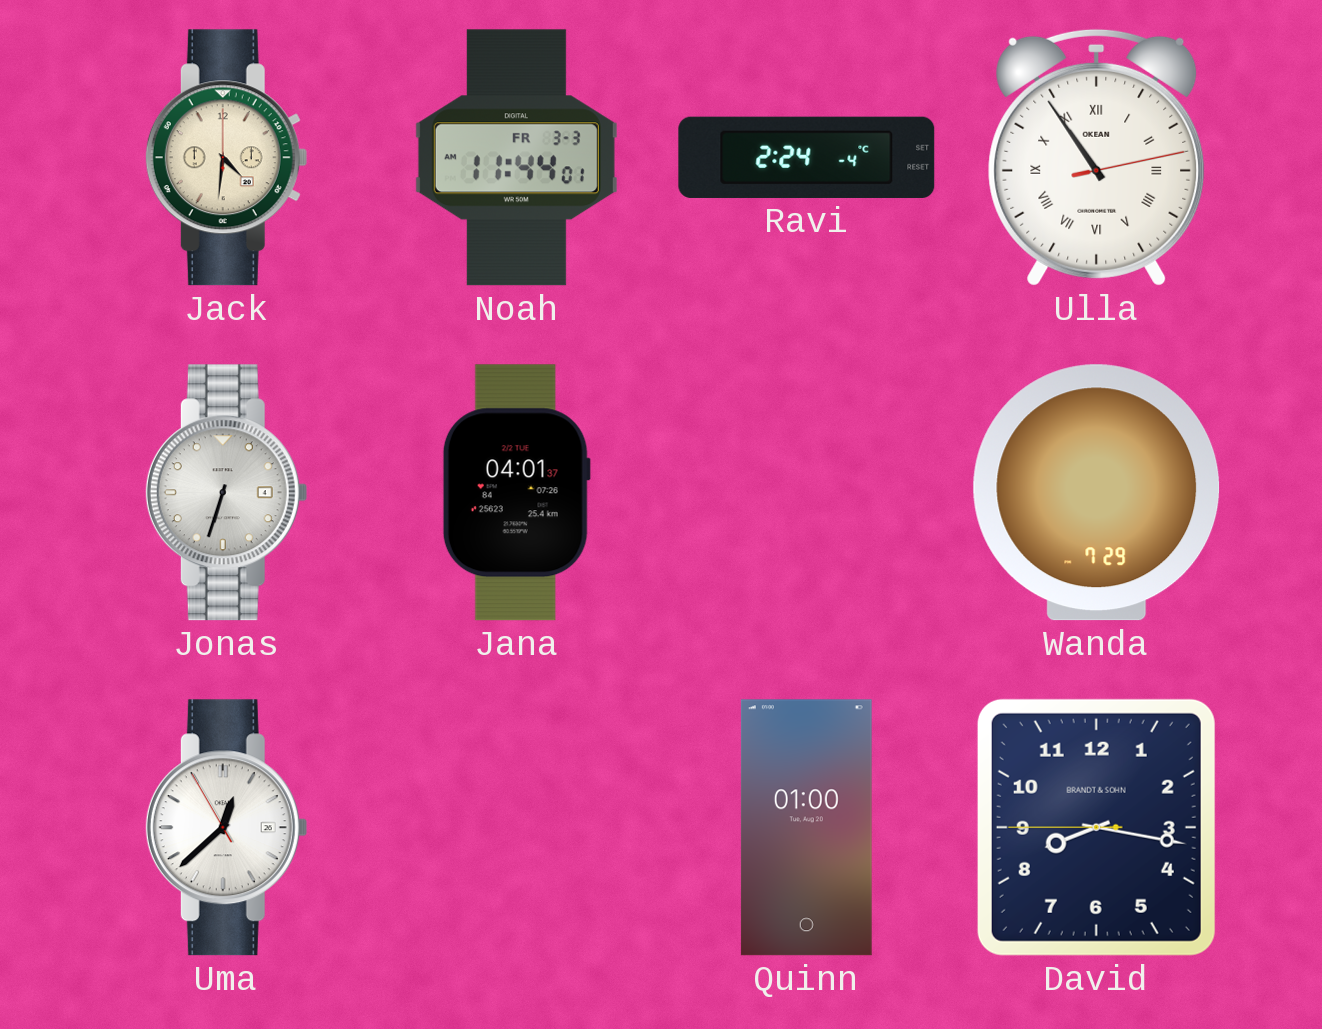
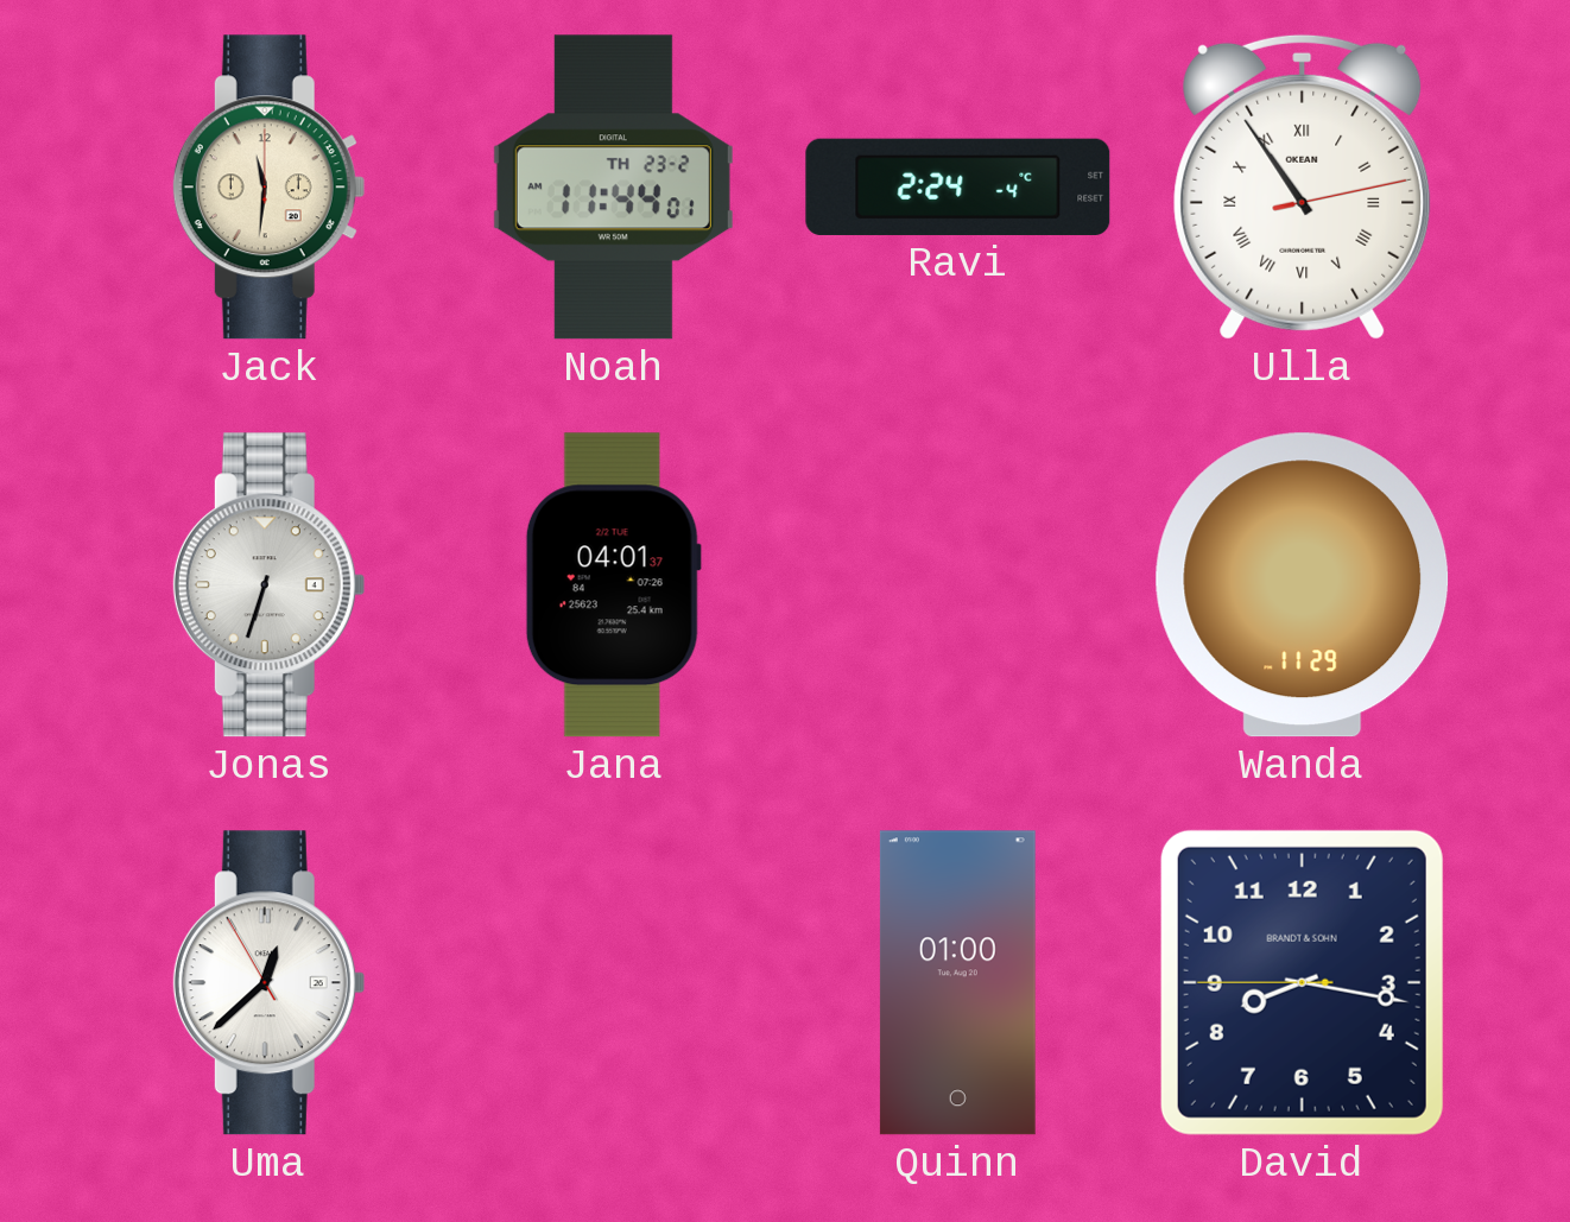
Jack: 4:31 -> 11:31
Noah date: FR 3-3 -> TH 23-2
Wanda: 7:29 -> 11:29
